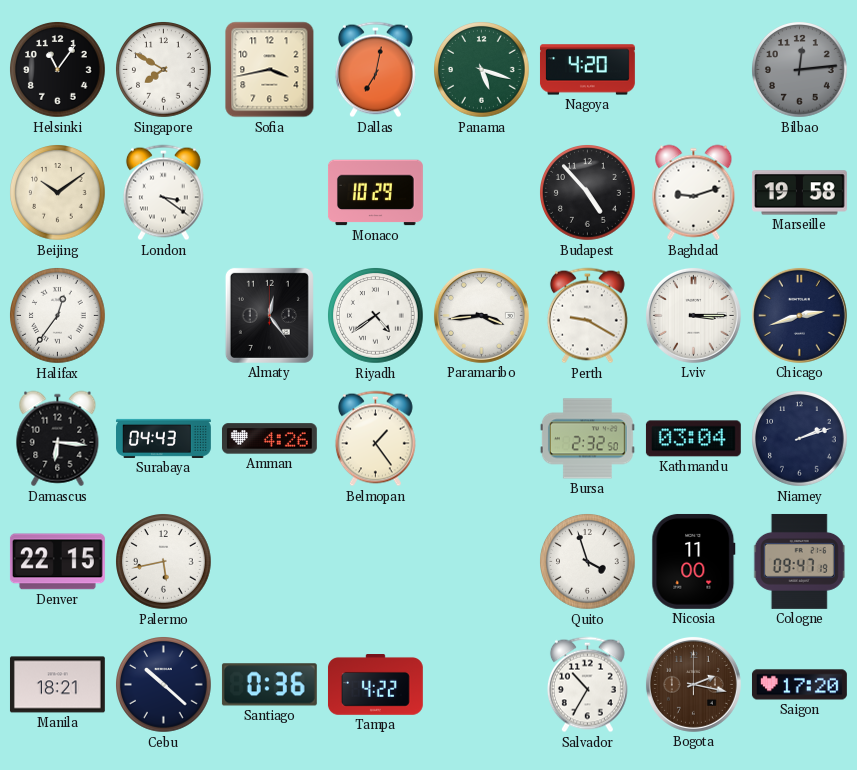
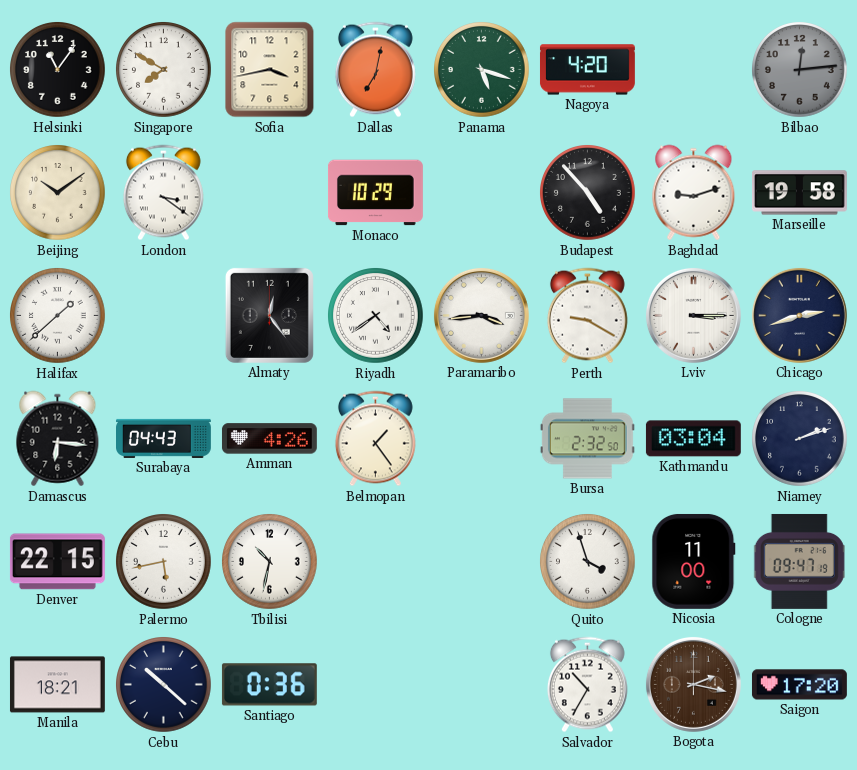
Halifax: 12:36 -> 1:38
Tbilisi: none -> 10:32
Tampa: 4:22 -> none
